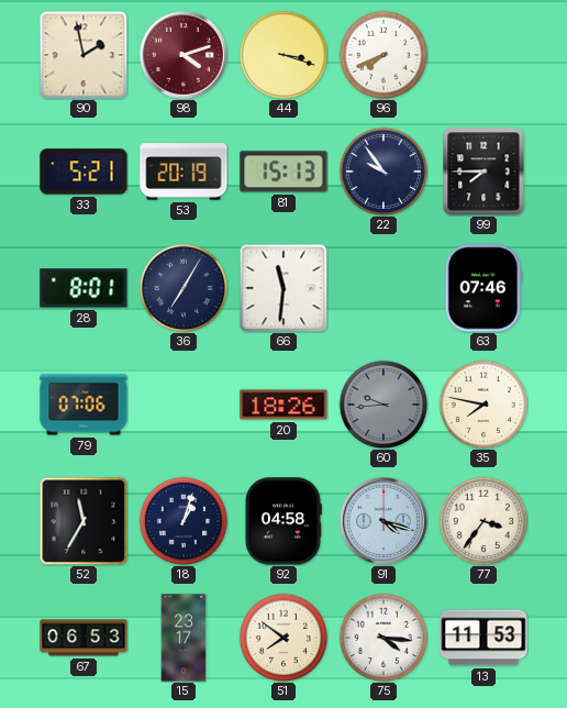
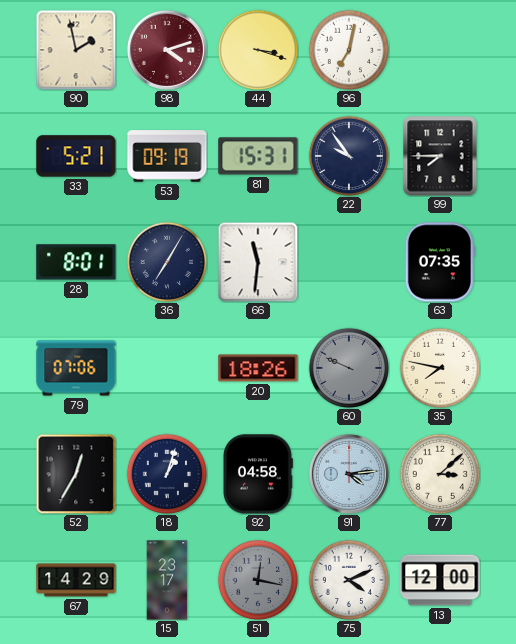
96: 7:41 -> 7:02
53: 20:19 -> 09:19
81: 15:13 -> 15:31
63: 07:46 -> 07:35
60: 9:44 -> 9:49
52: 11:35 -> 12:35
91: 4:18 -> 4:14
77: 3:36 -> 3:08
67: 06:53 -> 14:29
51: 7:51 -> 12:17
51 dial: cream -> grey
75: 4:16 -> 4:11
13: 11:53 -> 12:00
